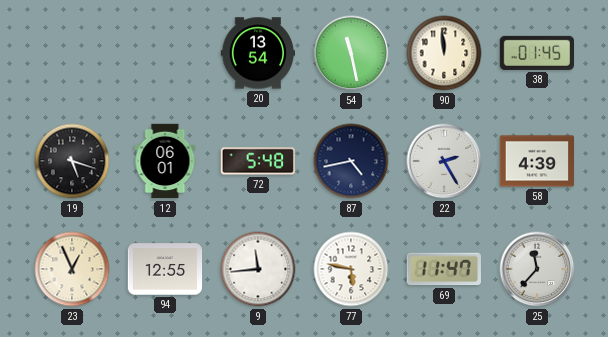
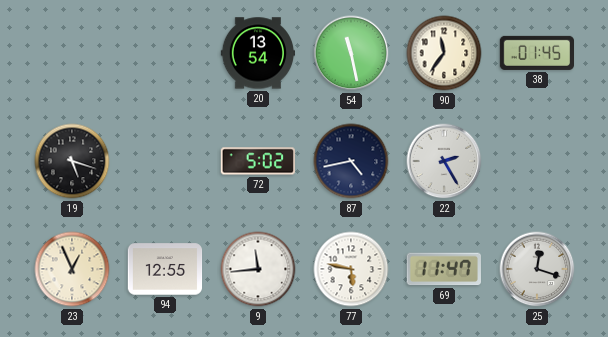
90: 11:59 -> 11:36
12: 06:01 -> none
72: 5:48 -> 5:02
58: 4:39 -> none
25: 11:37 -> 12:18
